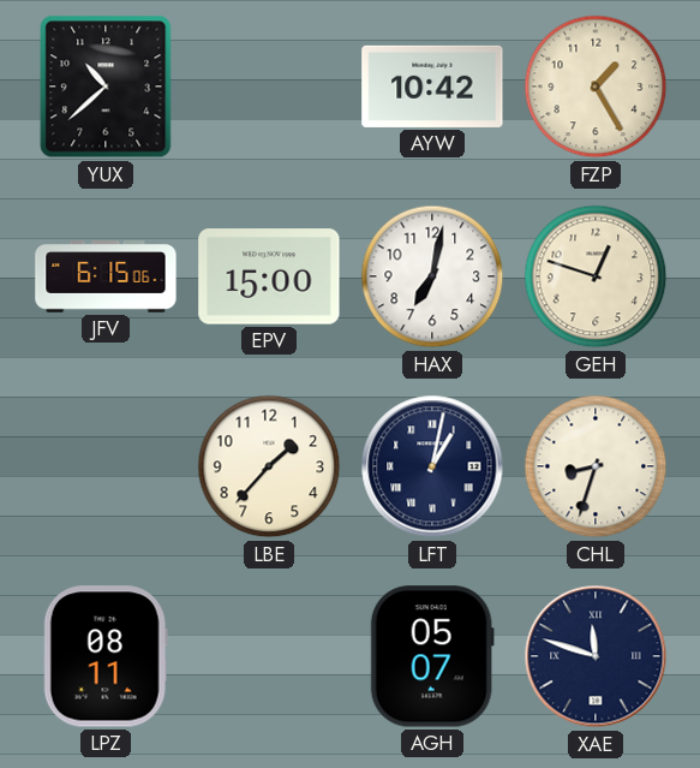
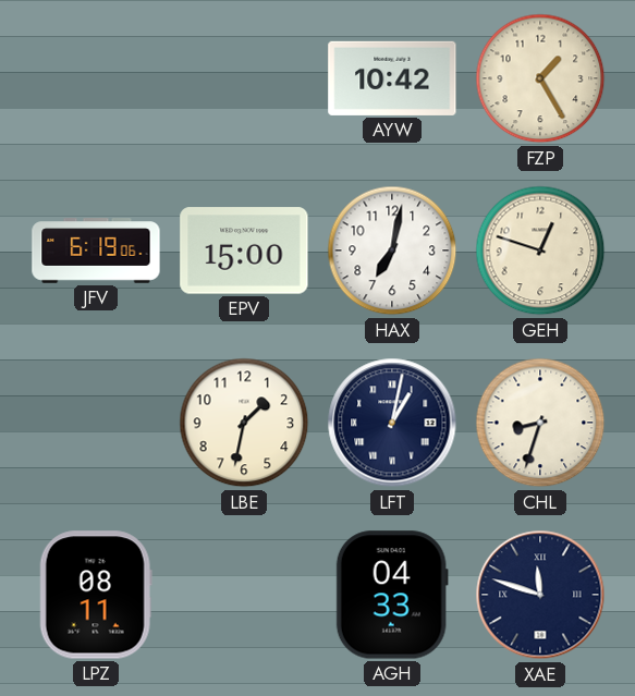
YUX: 10:38 -> none
JFV: 6:15 -> 6:19
LBE: 1:37 -> 1:32
AGH: 05:07 -> 04:33
